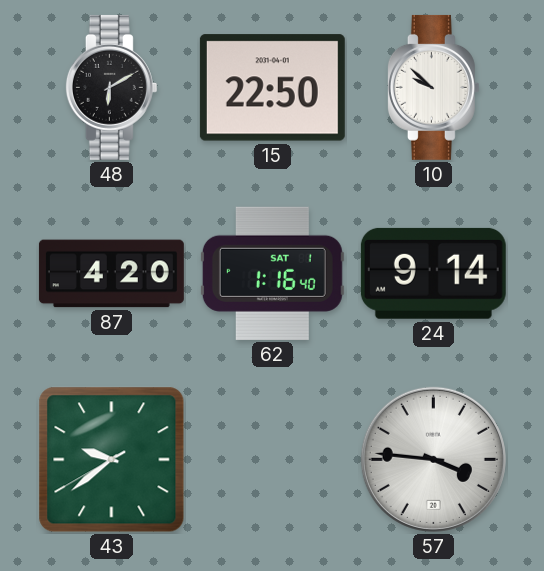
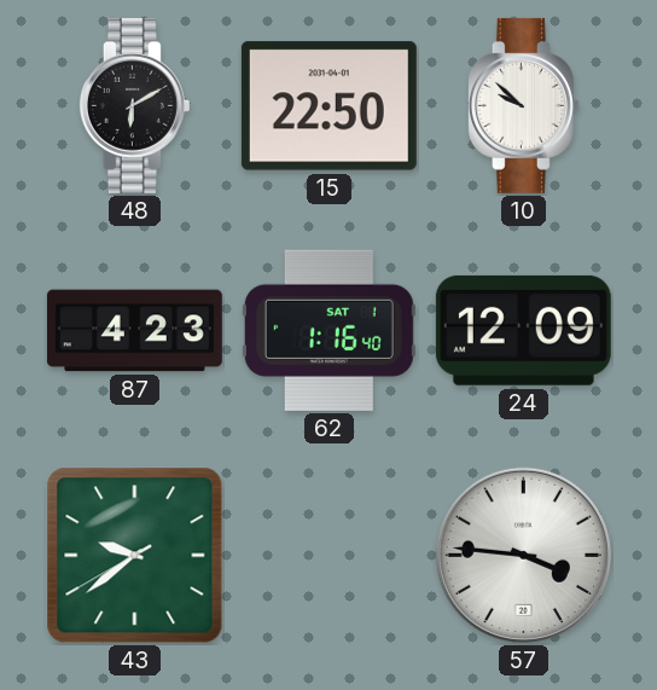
87: 4:20 -> 4:23
24: 9:14 -> 12:09
